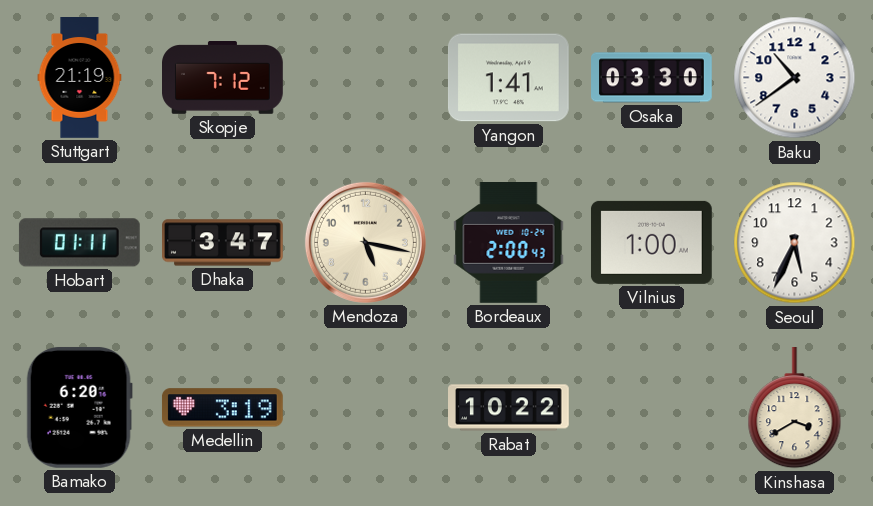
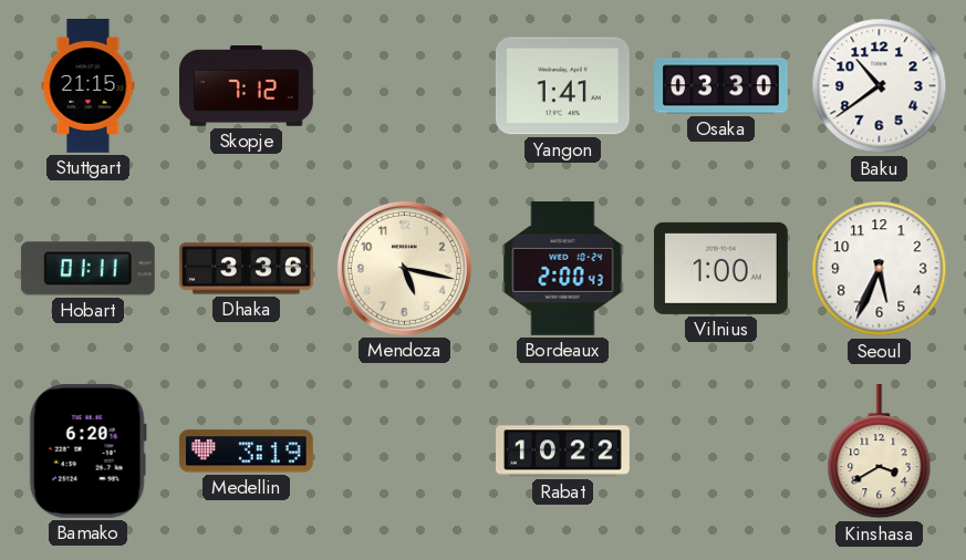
Stuttgart: 21:19 -> 21:15
Dhaka: 3:47 -> 3:36
